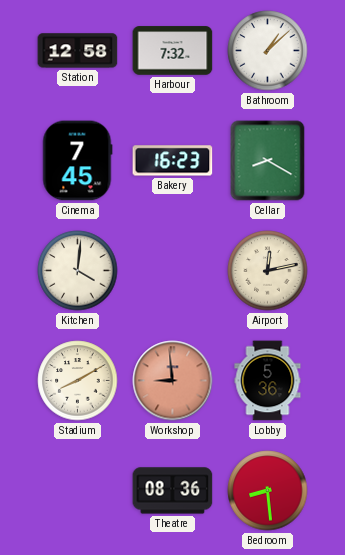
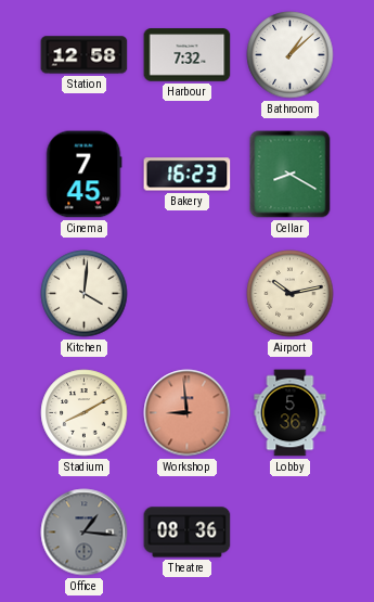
Airport: 12:13 -> 10:13
Office: none -> 1:16
Bedroom: 8:29 -> none
